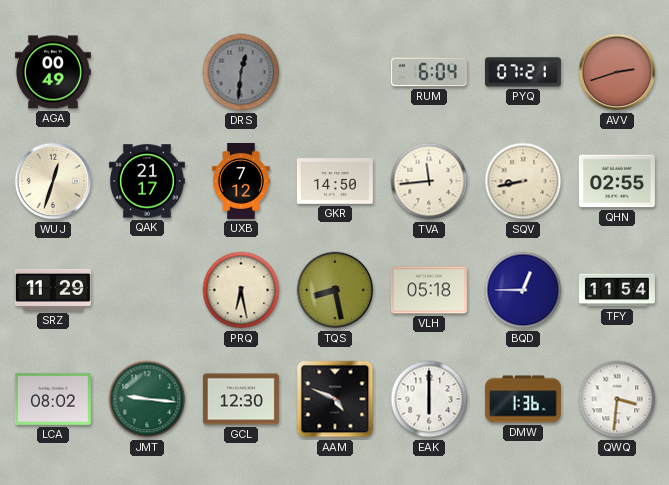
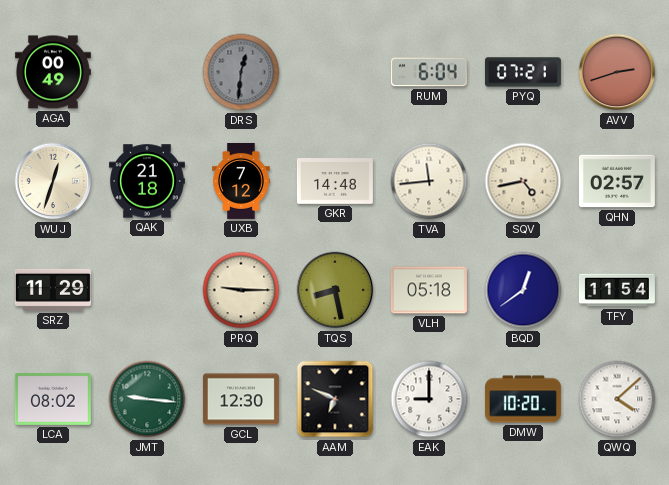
QAK: 21:17 -> 21:18
GKR: 14:50 -> 14:48
SQV: 8:43 -> 4:43
QHN: 02:55 -> 02:57
PRQ: 6:28 -> 9:15
BQD: 12:45 -> 12:39
AAM: 4:49 -> 6:49
EAK: 6:00 -> 9:00
DMW: 1:36 -> 10:20
QWQ: 3:31 -> 4:08
